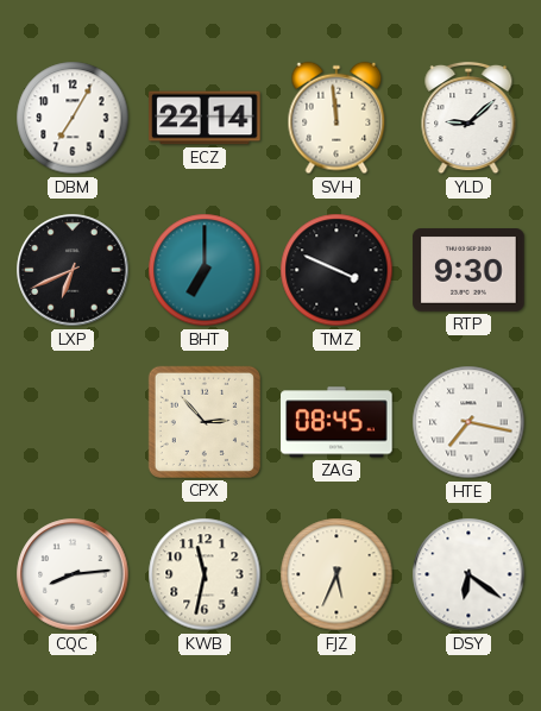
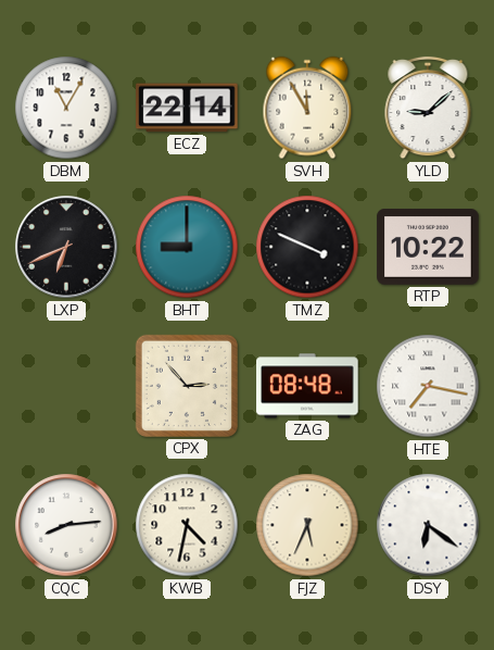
DBM: 7:05 -> 11:05
SVH: 11:59 -> 11:55
BHT: 7:00 -> 9:00
RTP: 9:30 -> 10:22
ZAG: 08:45 -> 08:48
KWB: 11:32 -> 4:32
